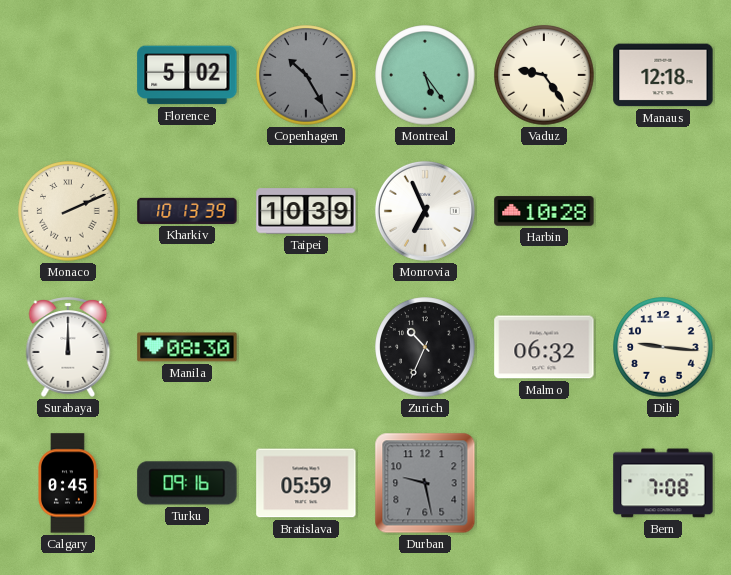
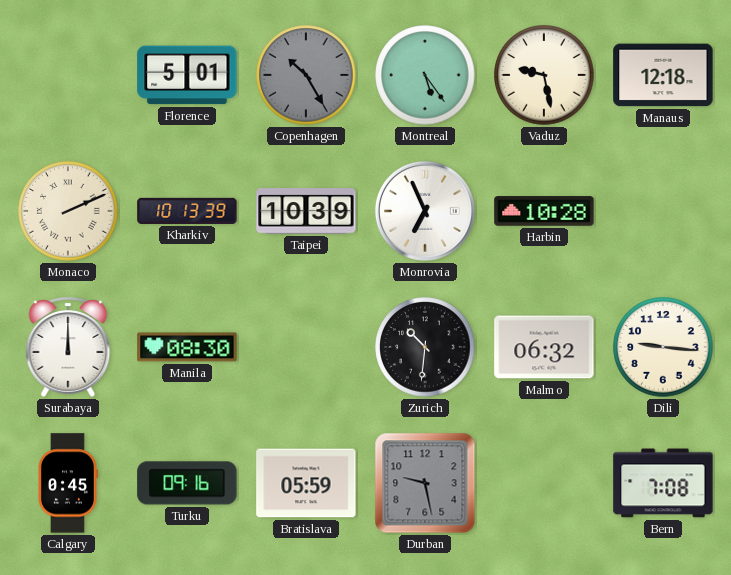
Florence: 5:02 -> 5:01
Vaduz: 9:24 -> 9:28
Zurich: 10:34 -> 10:31
